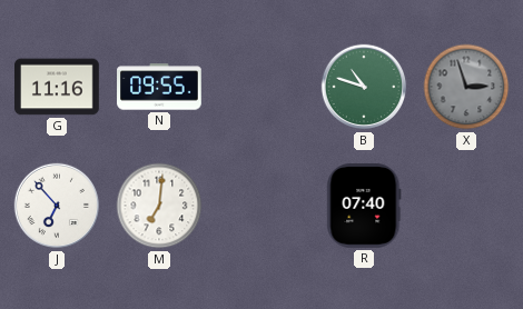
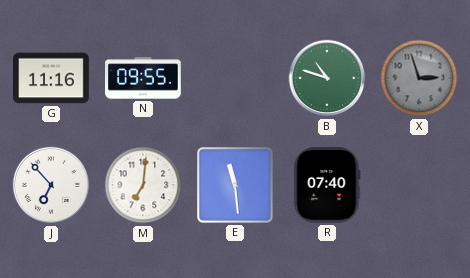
E: none -> 11:29
